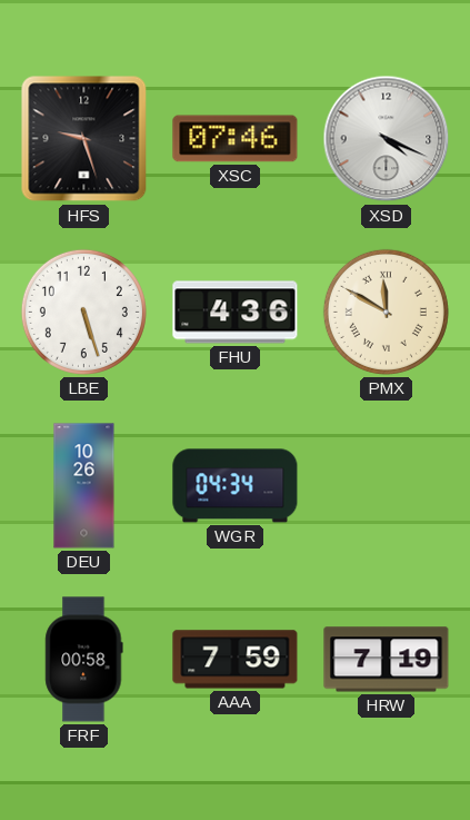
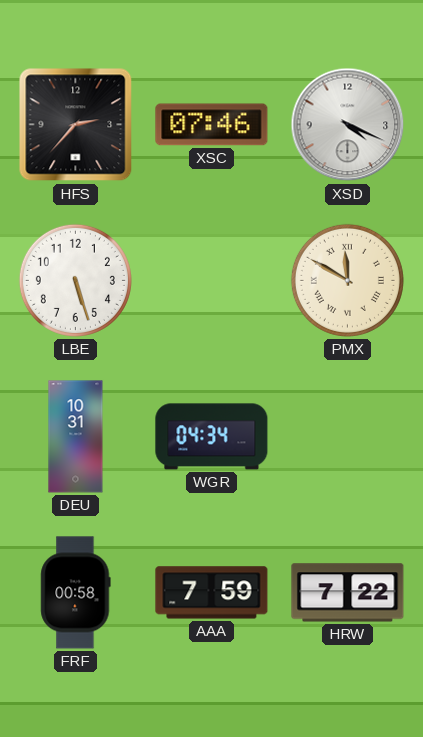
HFS: 9:27 -> 2:37
FHU: 4:36 -> none
DEU: 10:26 -> 10:31
HRW: 7:19 -> 7:22
